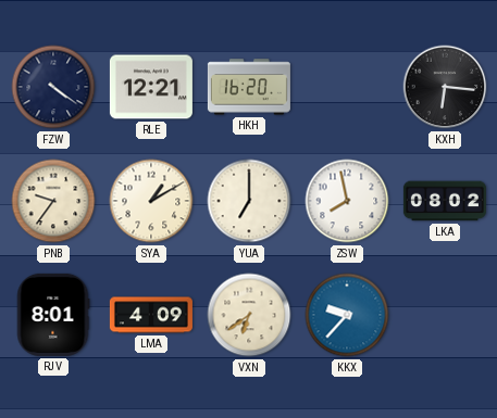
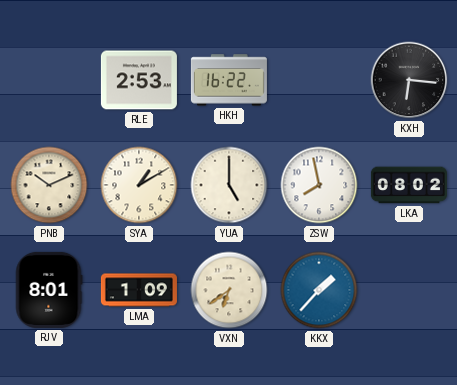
FZW: 4:21 -> none
RLE: 12:21 -> 2:53
HKH: 16:20 -> 16:22
PNB: 9:36 -> 10:11
YUA: 7:00 -> 5:00
LMA: 4:09 -> 1:09
KKX: 9:37 -> 1:37
